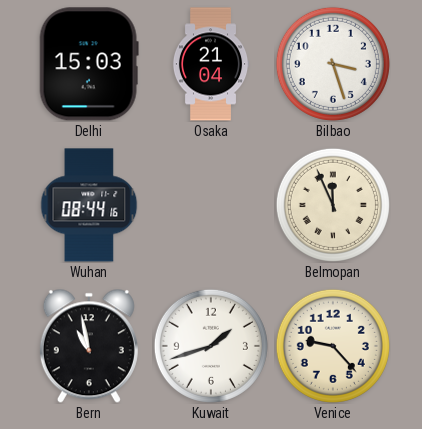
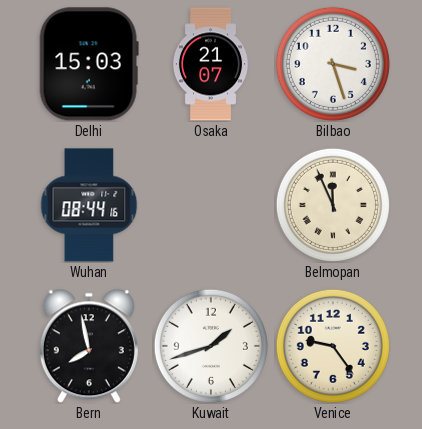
Osaka: 21:04 -> 21:07
Bern: 10:58 -> 7:58
Venice: 9:23 -> 9:24
